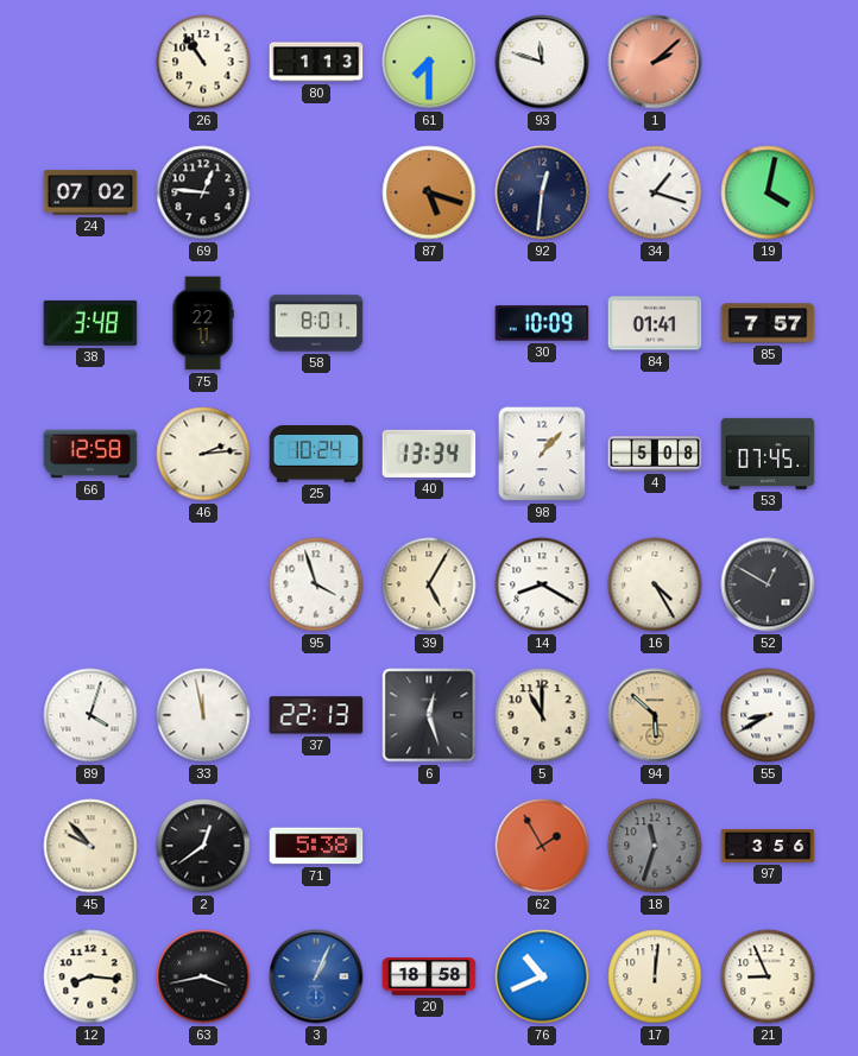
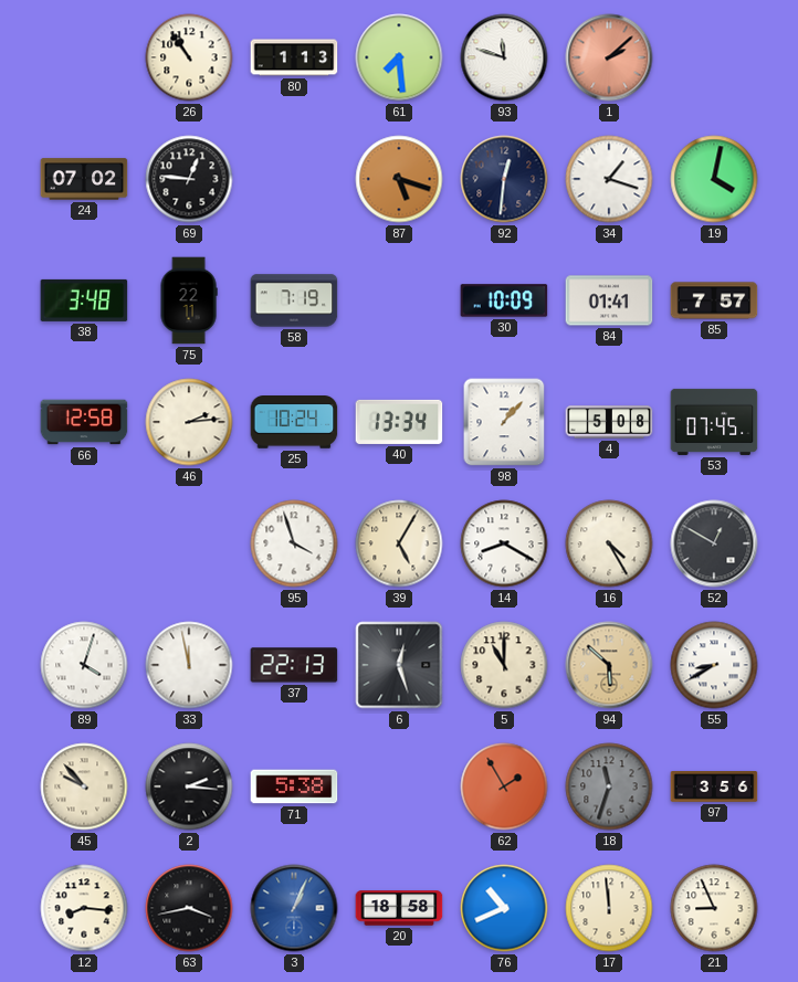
61: 7:30 -> 7:29
58: 8:01 -> 7:19
2: 12:39 -> 2:16
17: 12:01 -> 11:59
